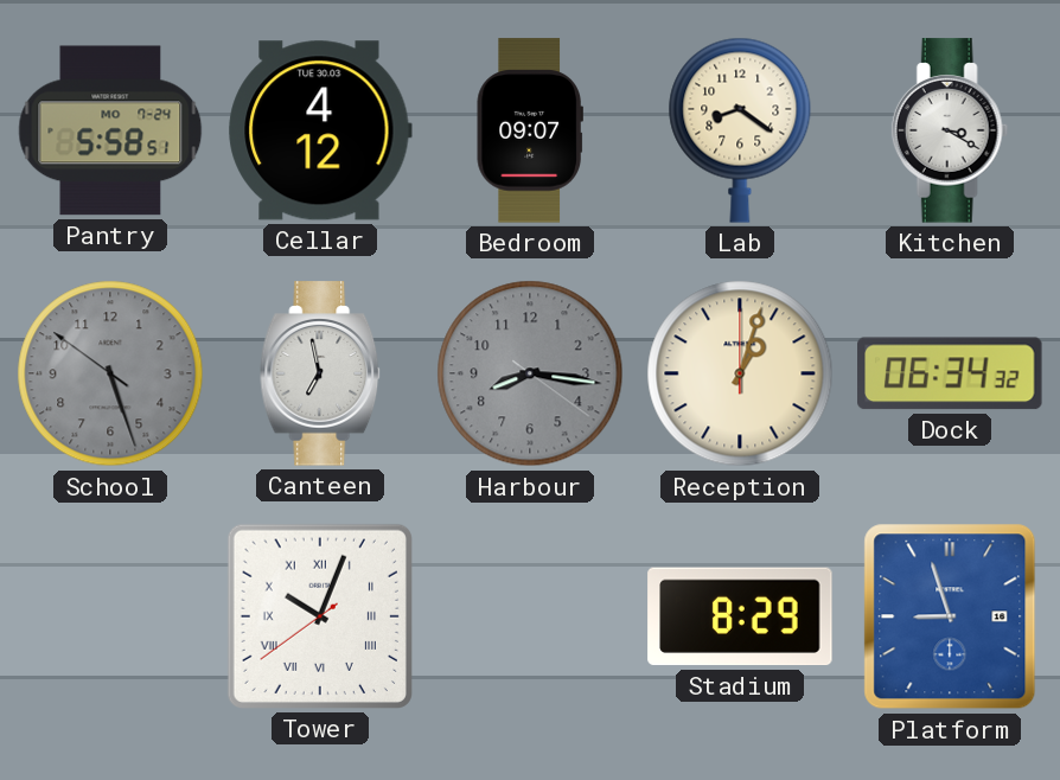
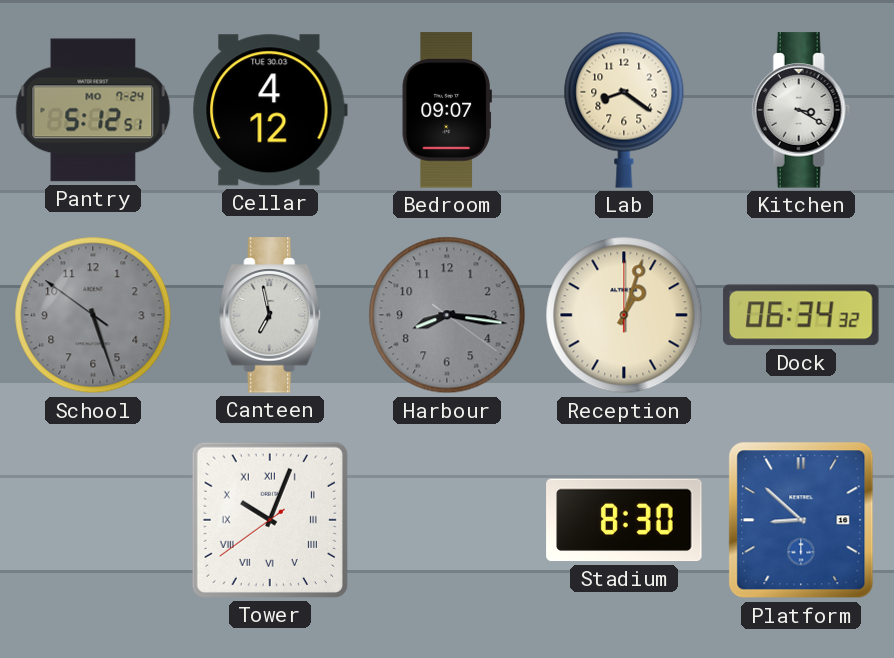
Pantry: 5:58 -> 5:12
Stadium: 8:29 -> 8:30
Platform: 8:57 -> 8:52
